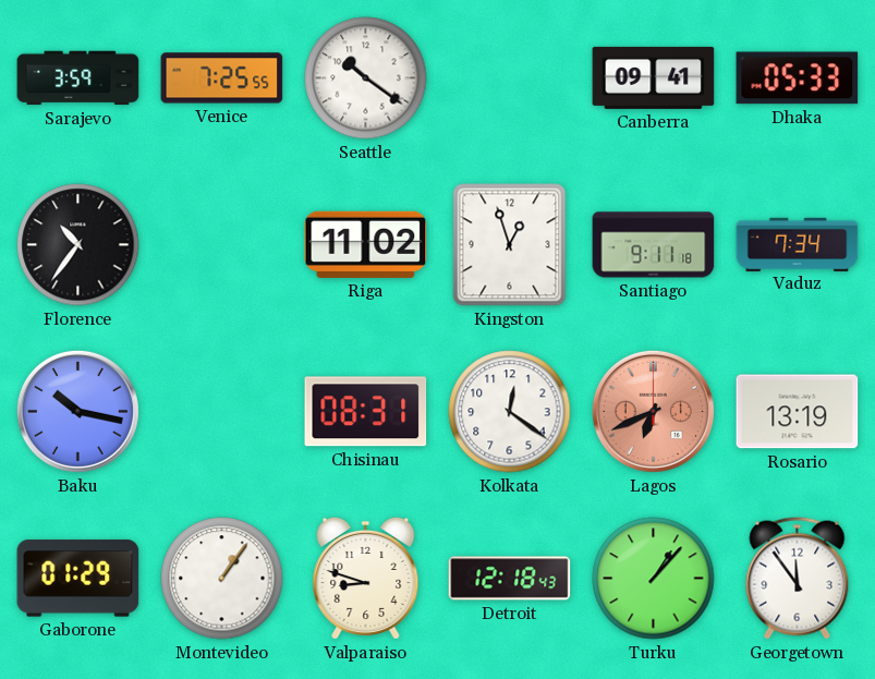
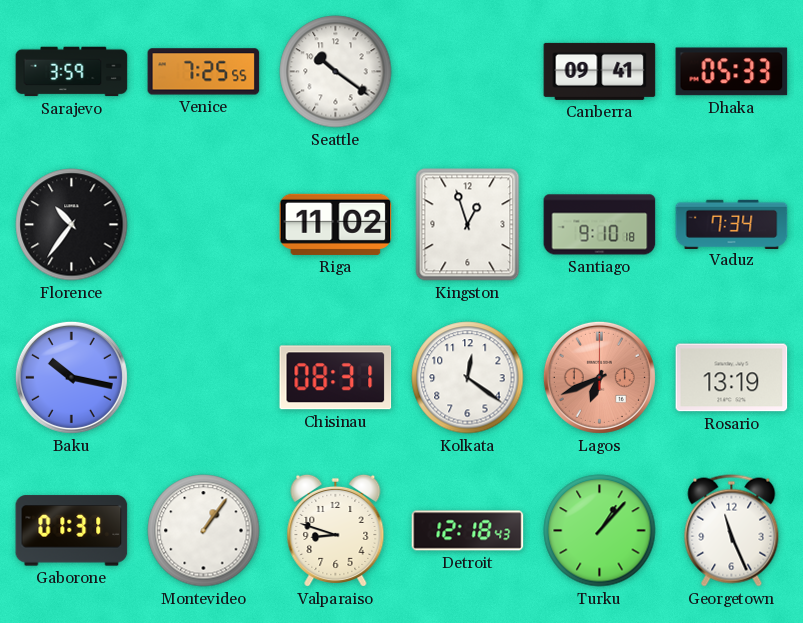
Santiago: 9:11 -> 9:10
Gaborone: 01:29 -> 01:31
Georgetown: 11:54 -> 11:26
